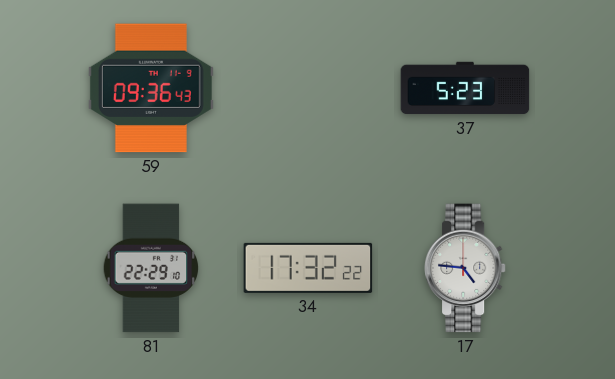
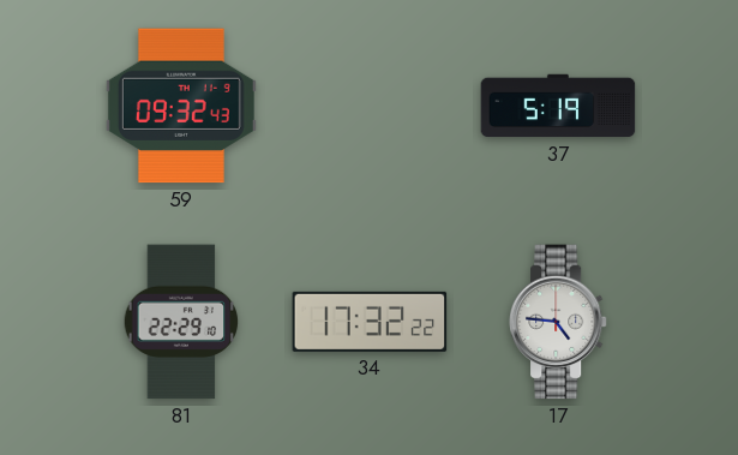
59: 09:36 -> 09:32
37: 5:23 -> 5:19
